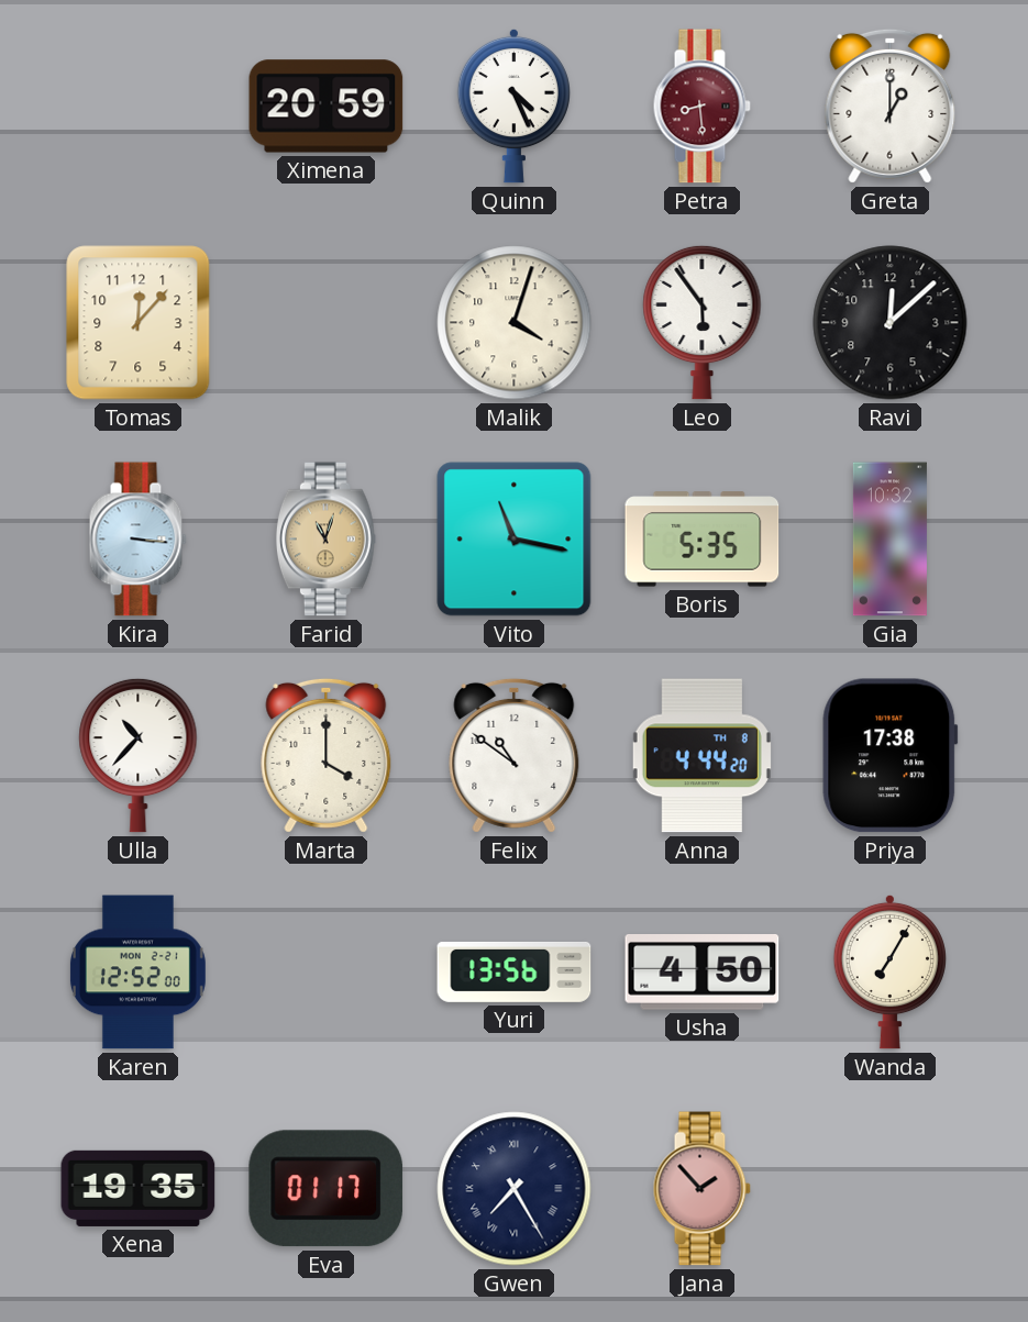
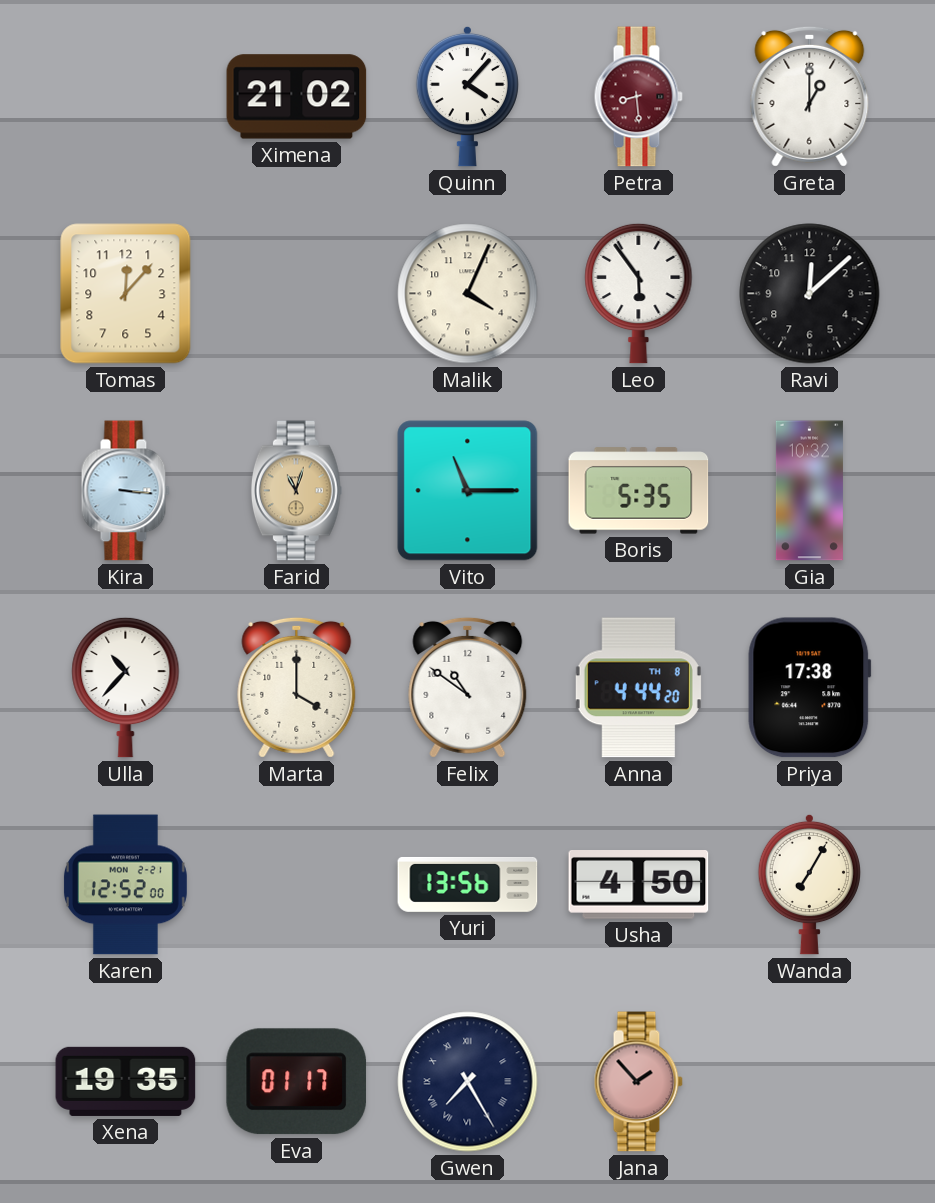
Ximena: 20:59 -> 21:02
Quinn: 4:26 -> 4:07
Malik: 4:03 -> 4:04
Vito: 11:17 -> 11:15
